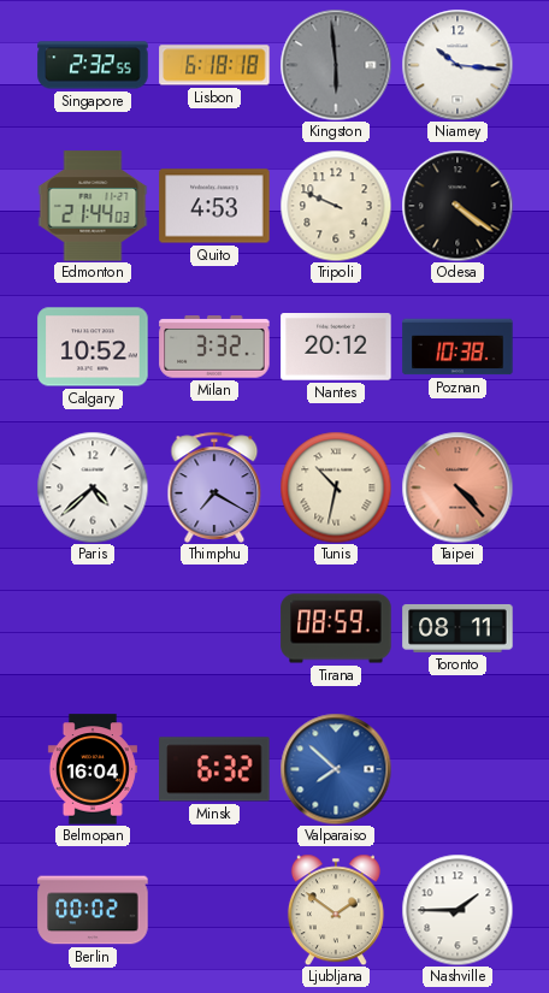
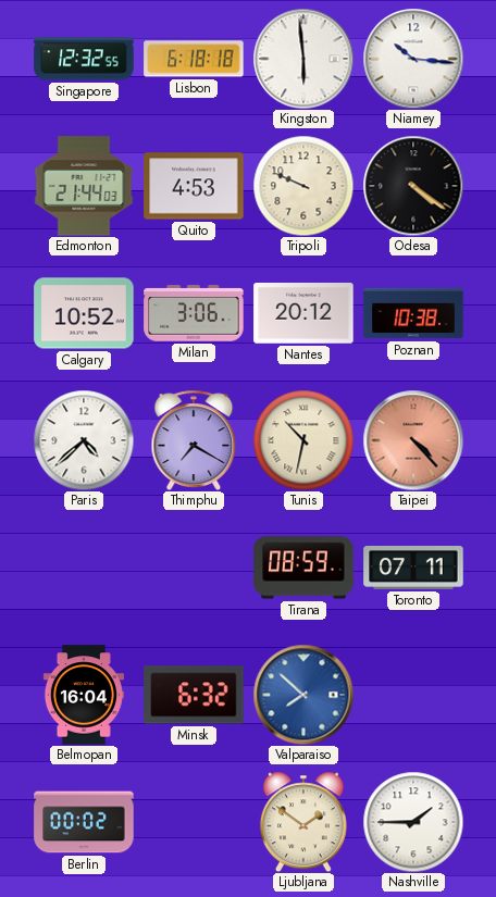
Singapore: 2:32 -> 12:32
Kingston dial: grey -> white
Milan: 3:32 -> 3:06
Toronto: 08:11 -> 07:11
